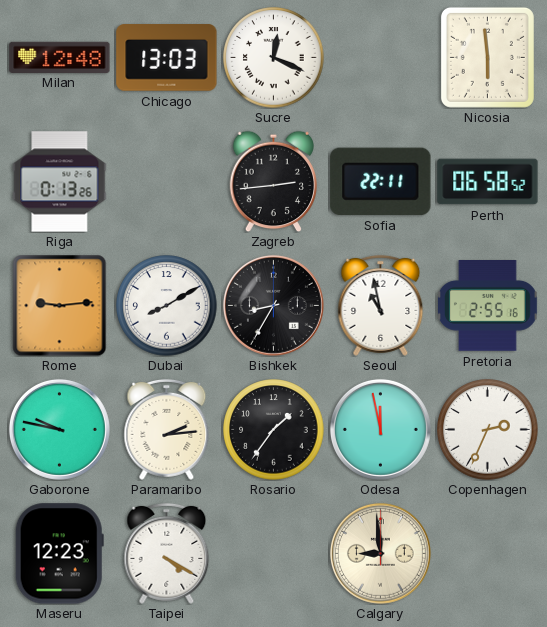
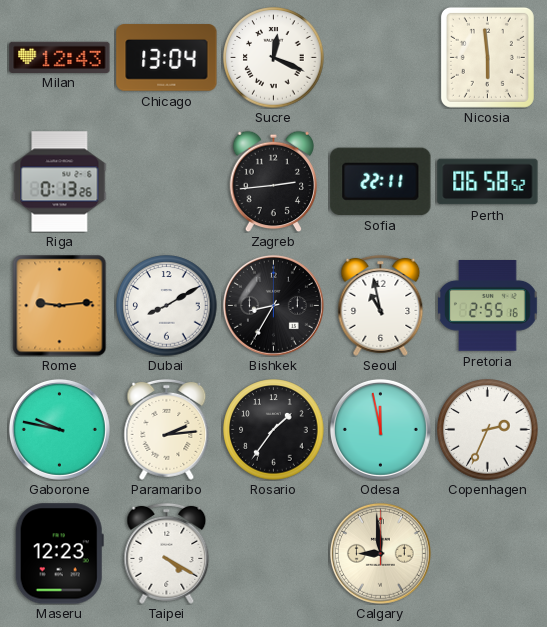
Milan: 12:48 -> 12:43
Chicago: 13:03 -> 13:04
